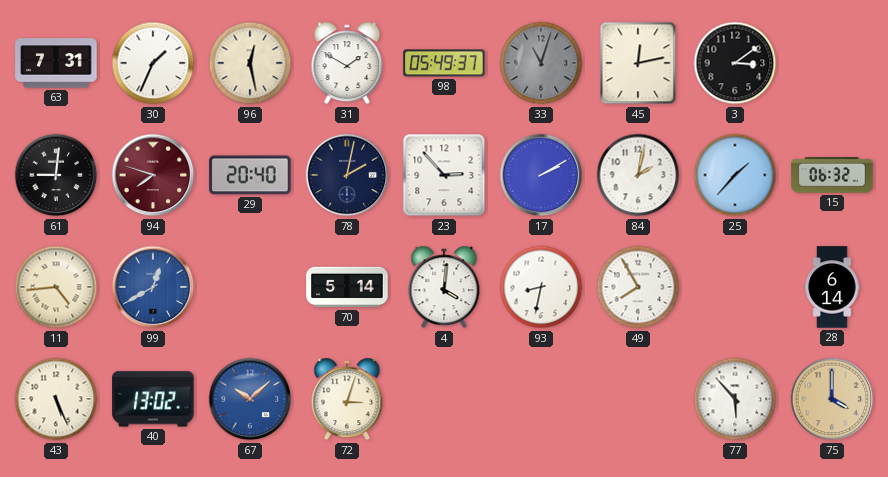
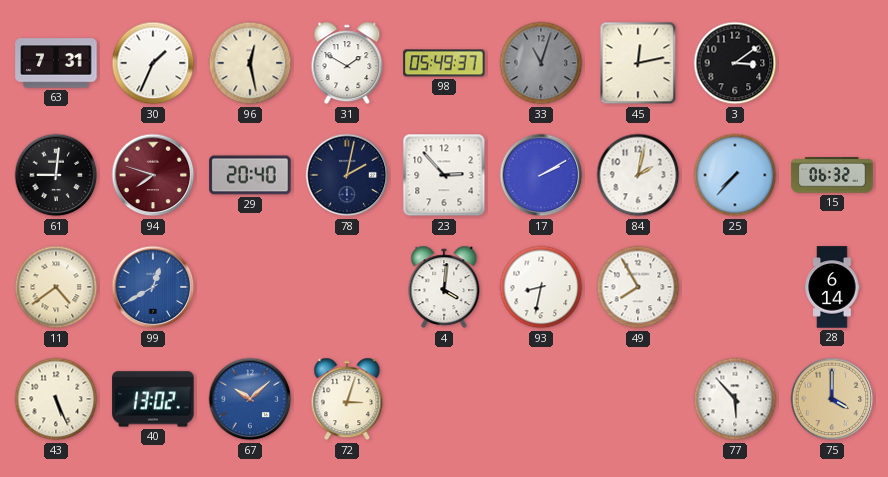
25: 1:37 -> 7:37
11: 4:44 -> 4:39
70: 5:14 -> none
